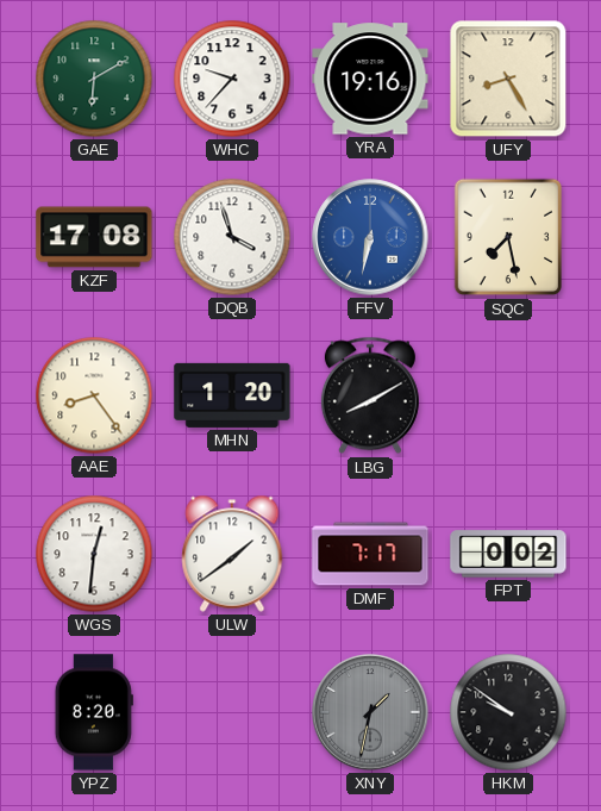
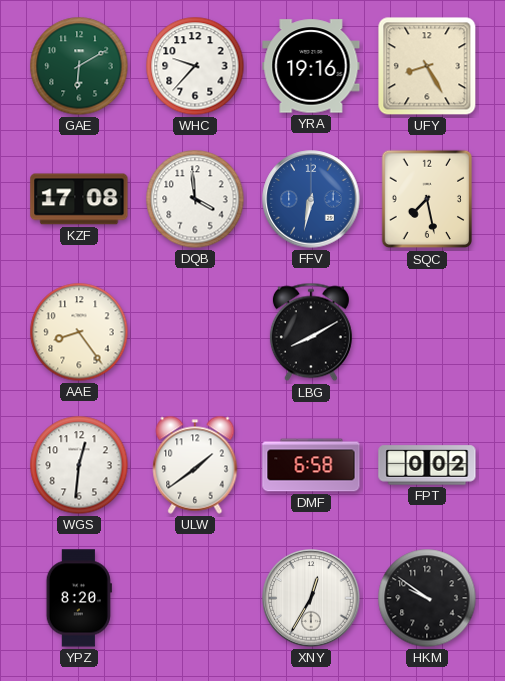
DQB: 3:57 -> 3:59
MHN: 1:20 -> none
DMF: 7:17 -> 6:58
XNY: 1:32 -> 12:35
XNY dial: grey -> white
